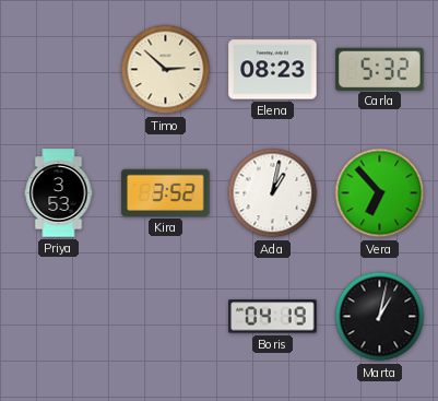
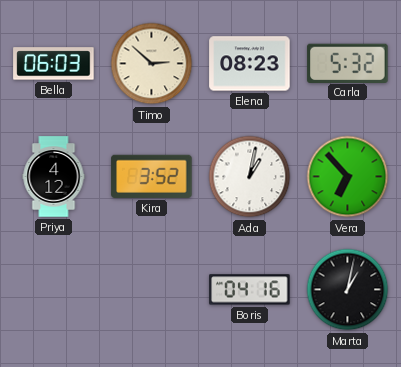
Bella: none -> 06:03
Priya: 3:53 -> 4:12
Boris: 04:19 -> 04:16
